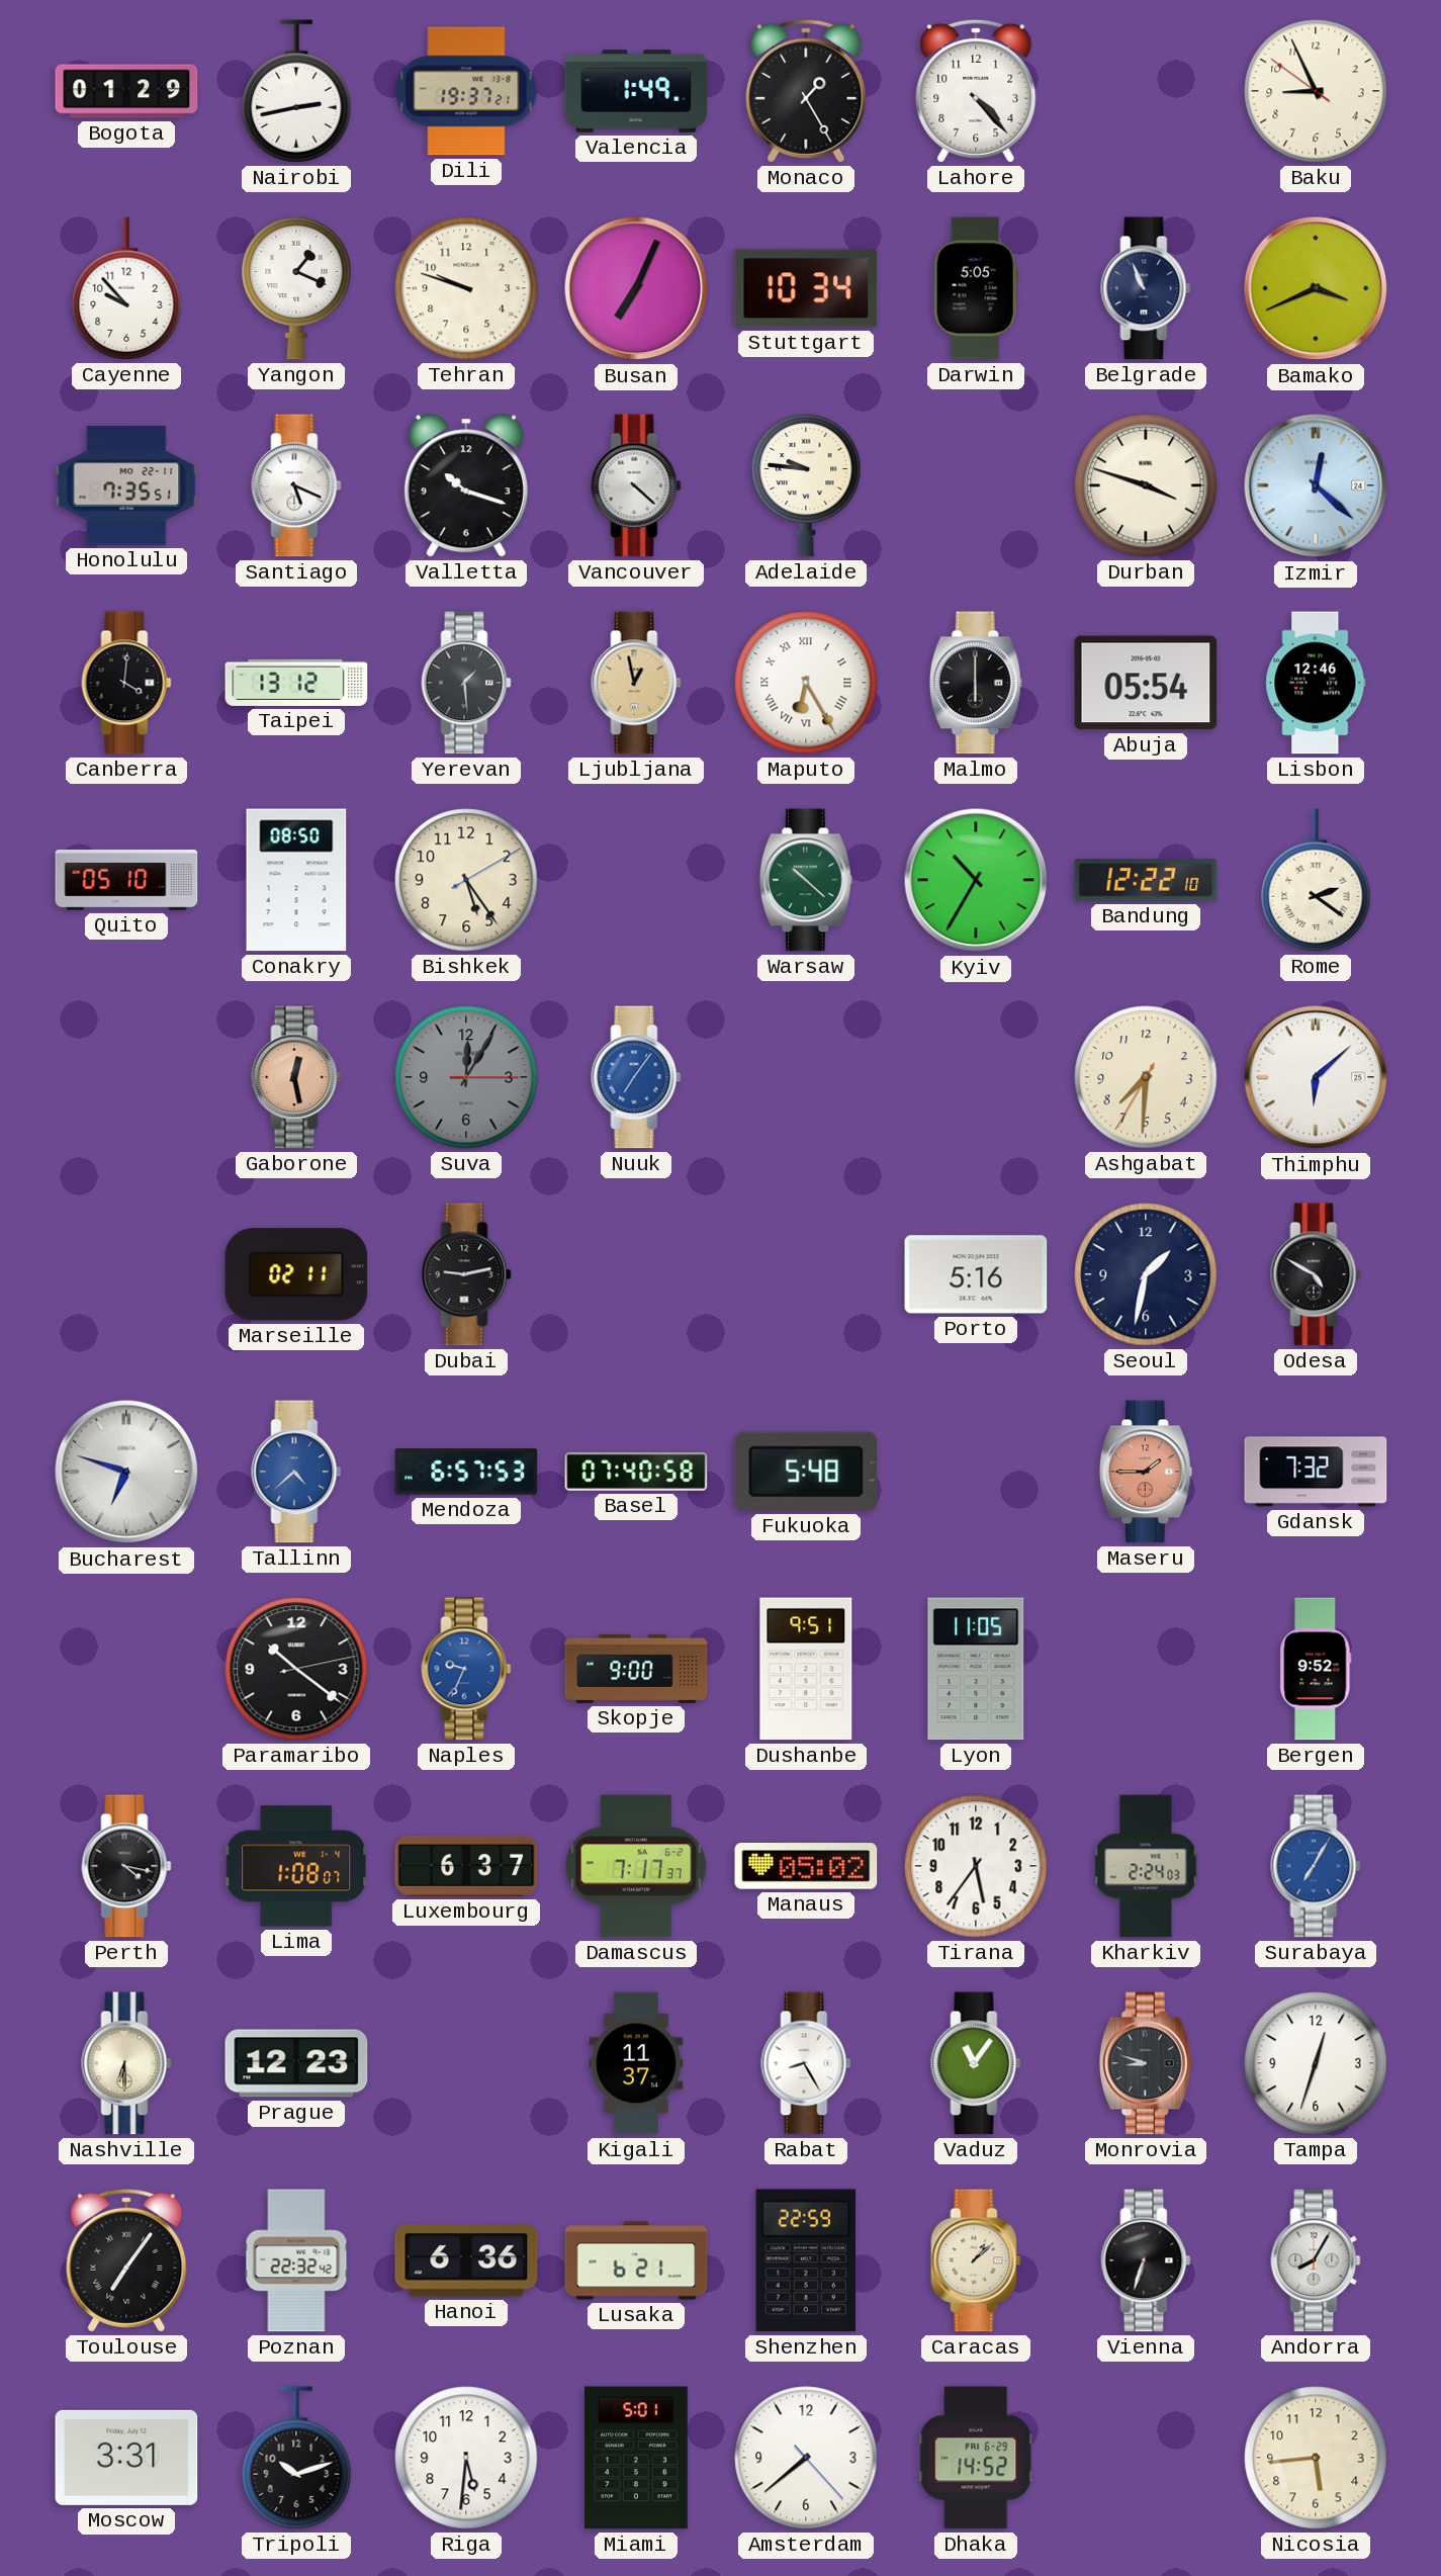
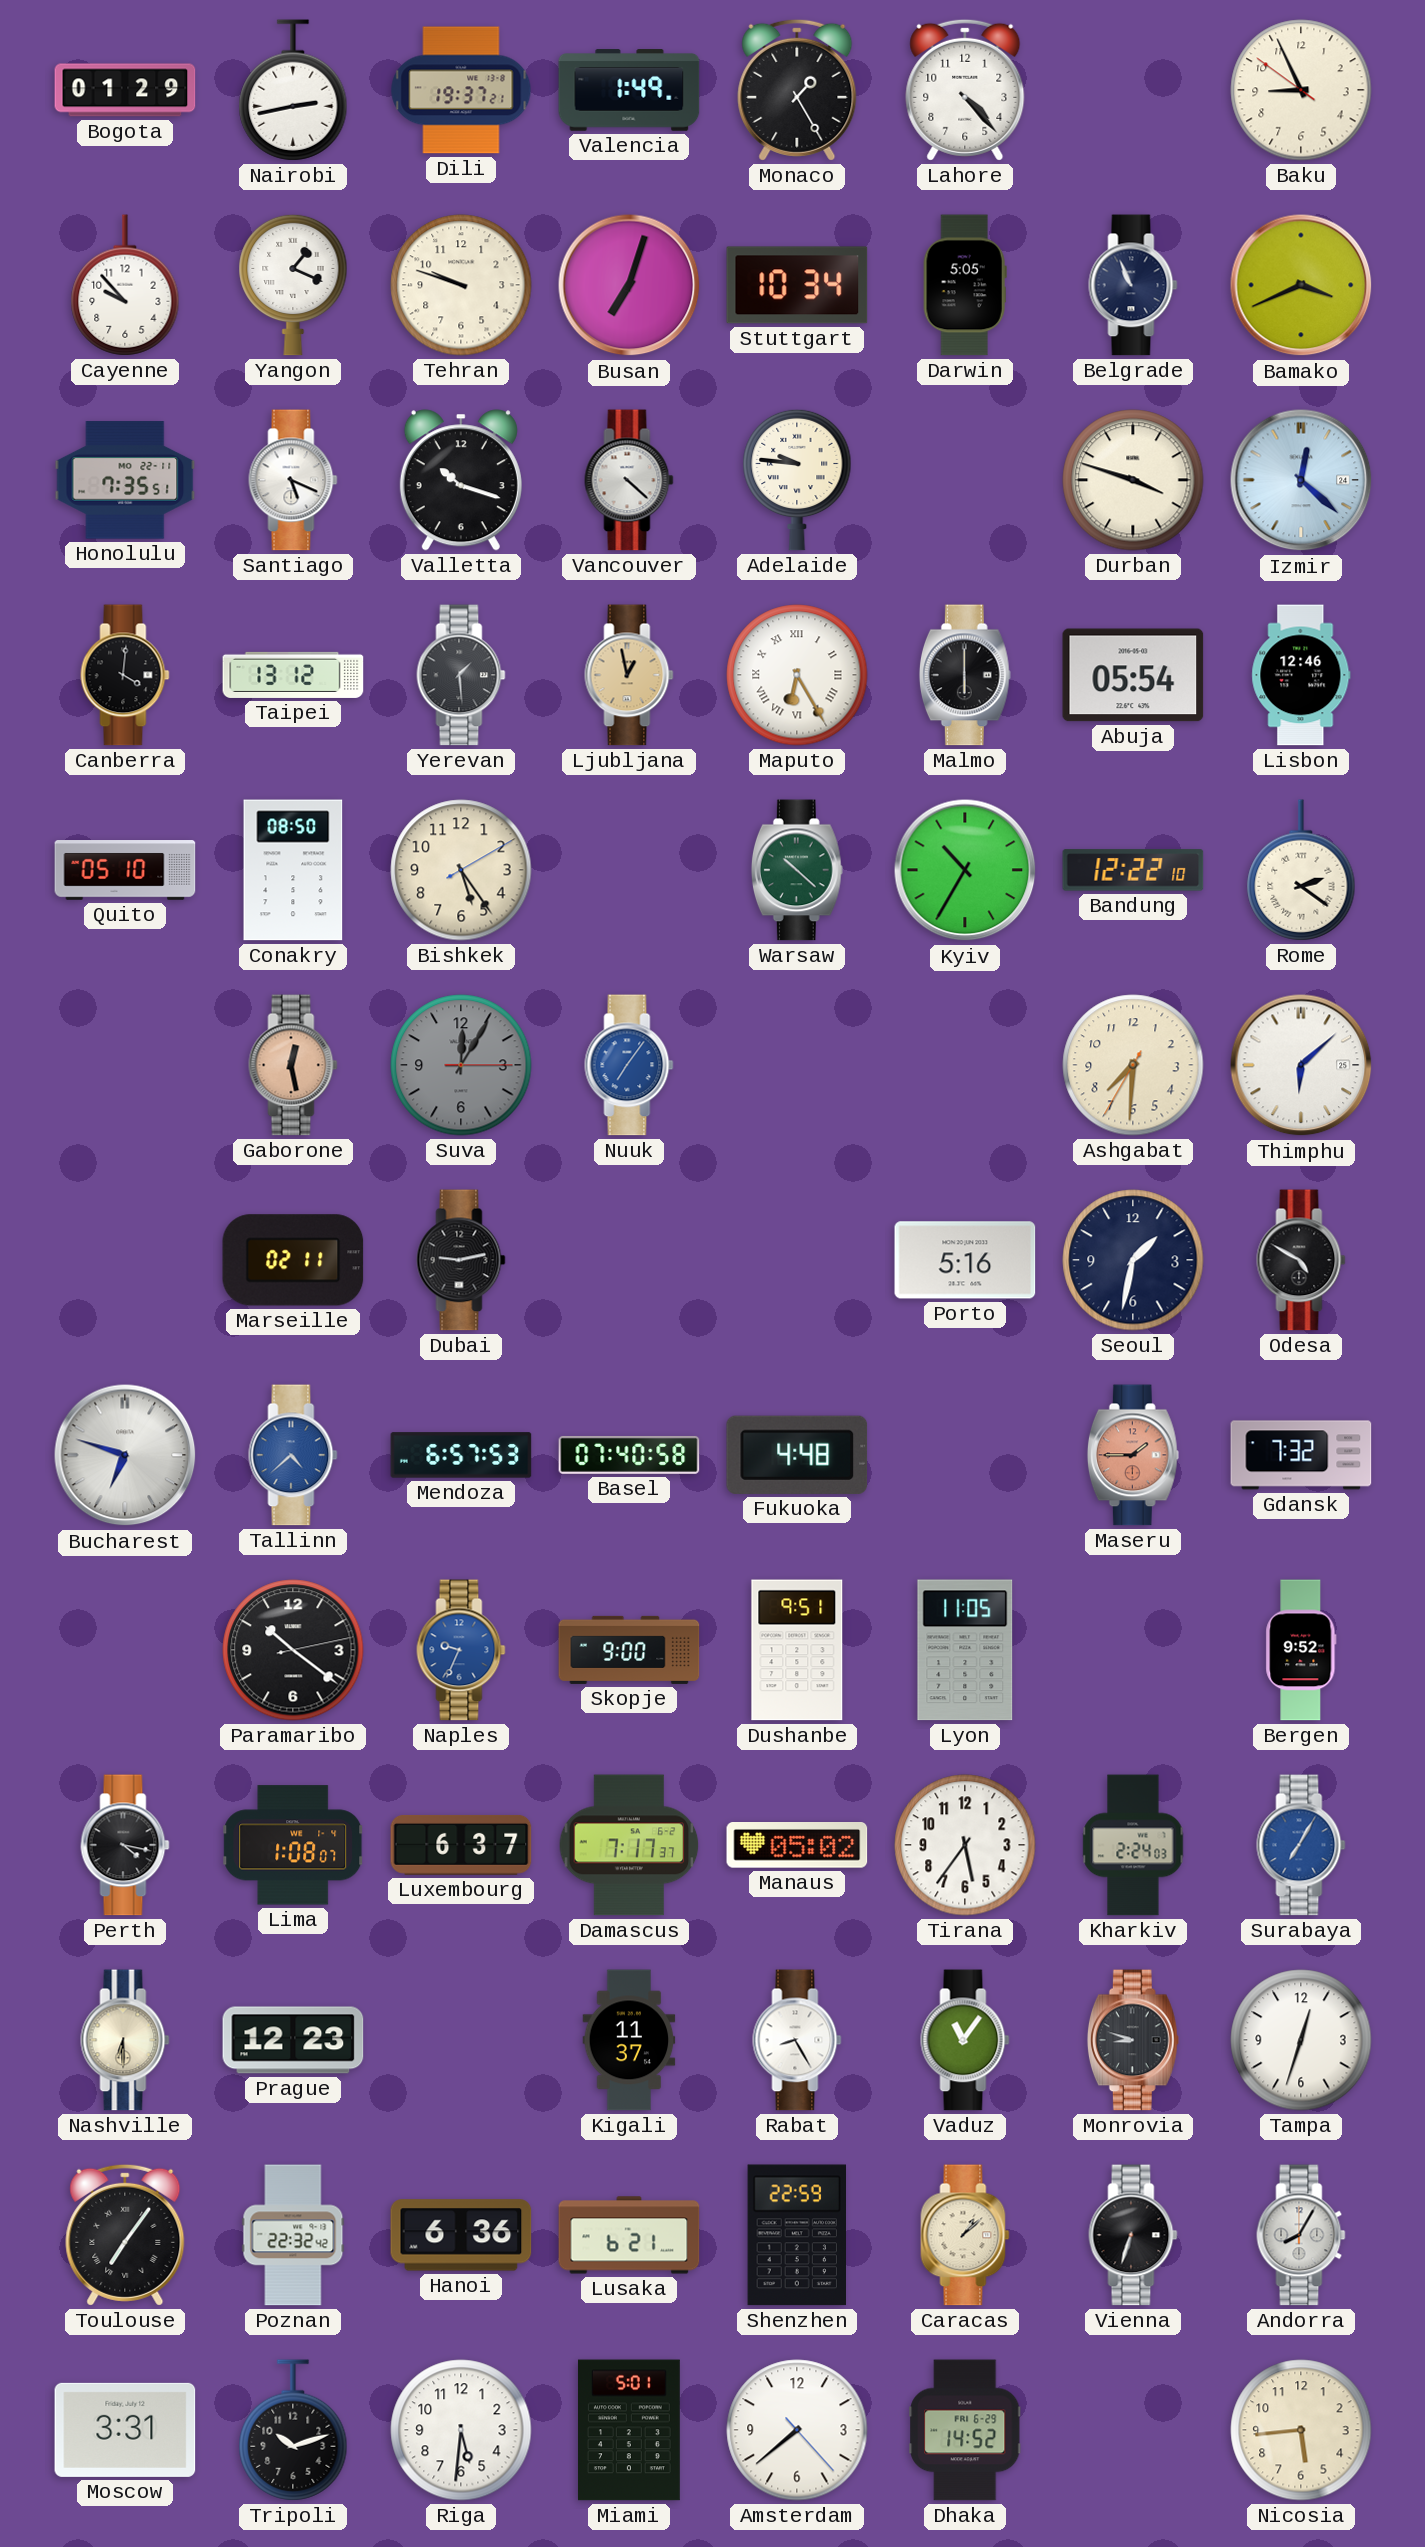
Busan: 7:04 -> 7:03
Fukuoka: 5:48 -> 4:48
